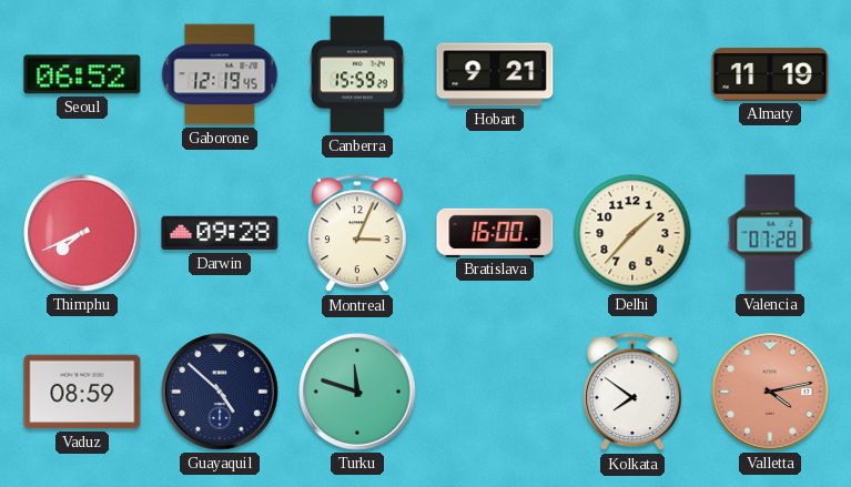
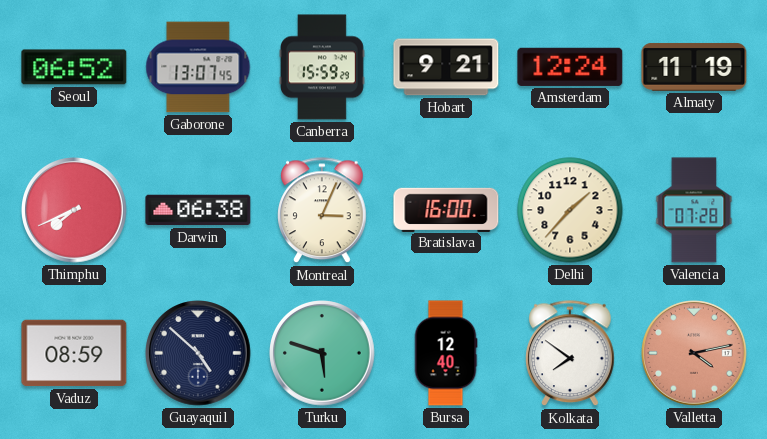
Gaborone: 12:19 -> 13:07
Amsterdam: none -> 12:24
Darwin: 09:28 -> 06:38
Turku: 11:48 -> 5:48
Bursa: none -> 12:40
